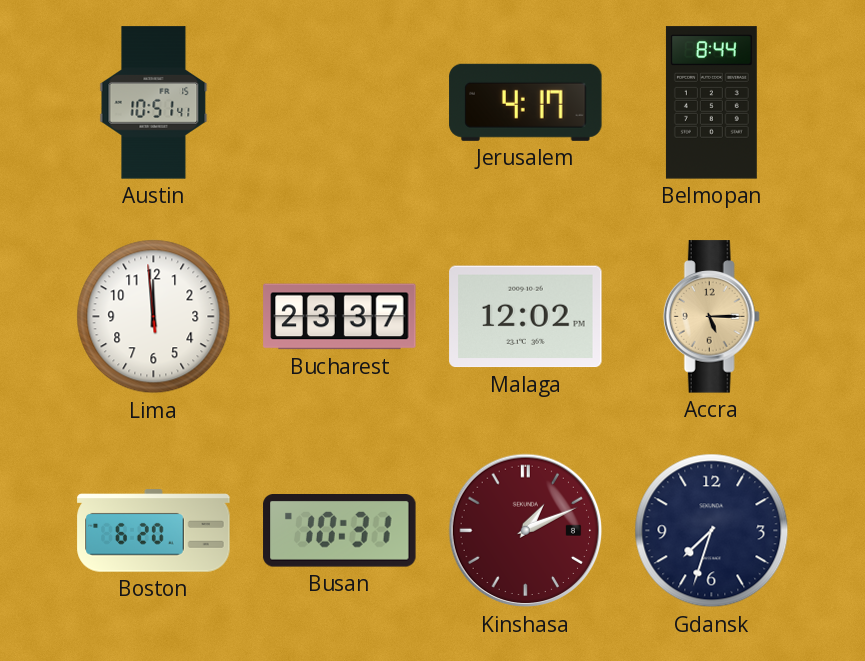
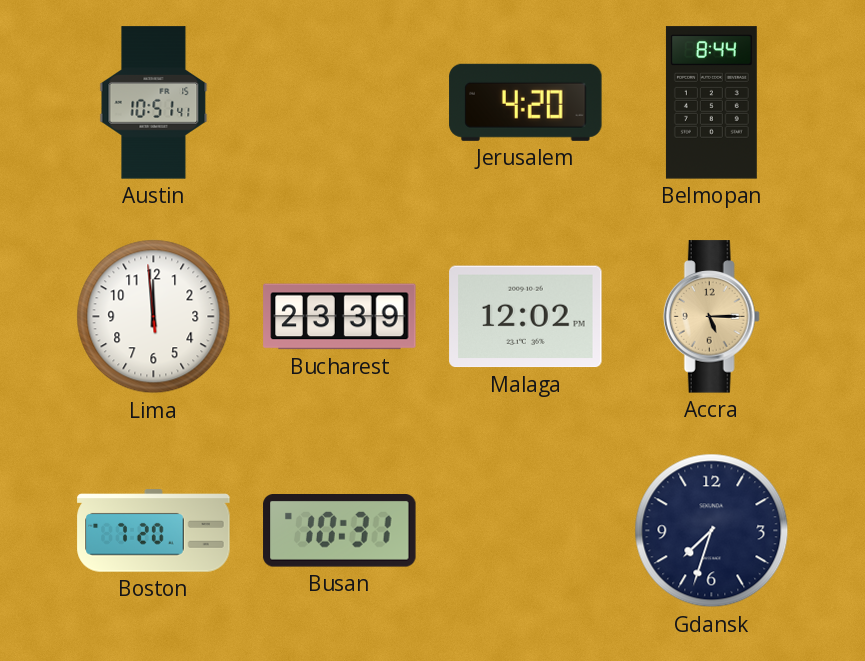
Jerusalem: 4:17 -> 4:20
Bucharest: 23:37 -> 23:39
Boston: 6:20 -> 7:20
Kinshasa: 1:11 -> none
